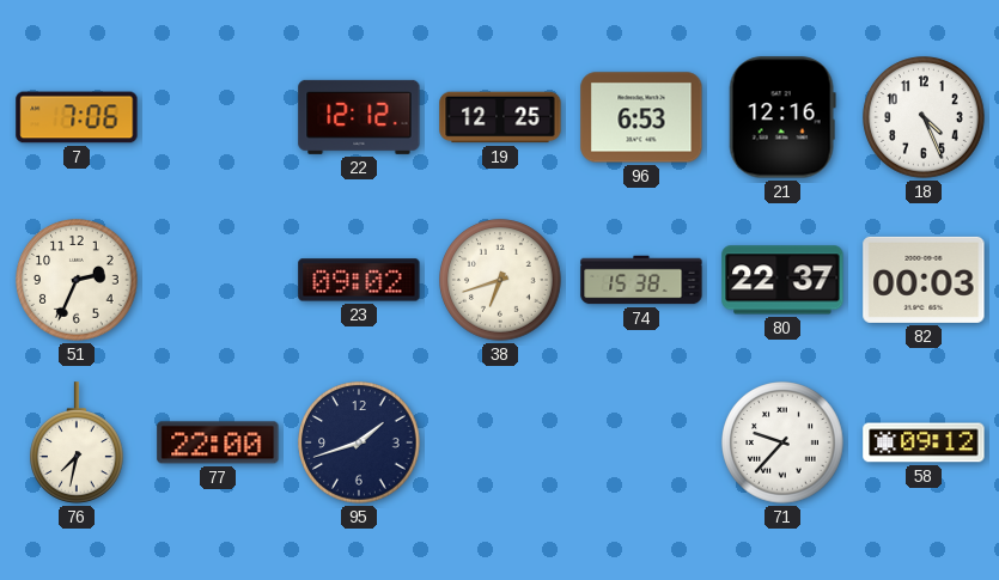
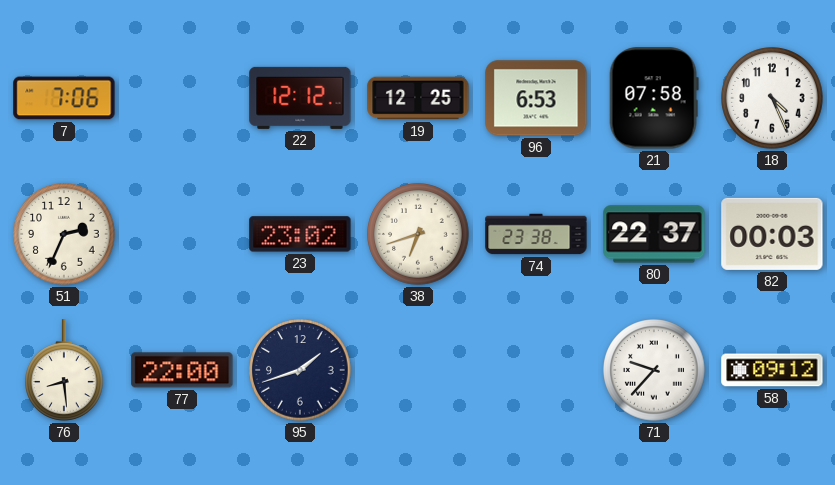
21: 12:16 -> 07:58
23: 09:02 -> 23:02
74: 15:38 -> 23:38
76: 7:32 -> 8:29
